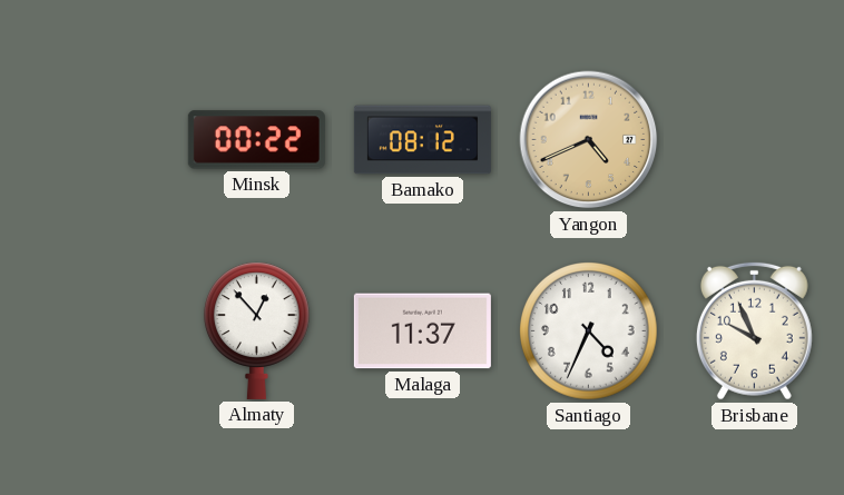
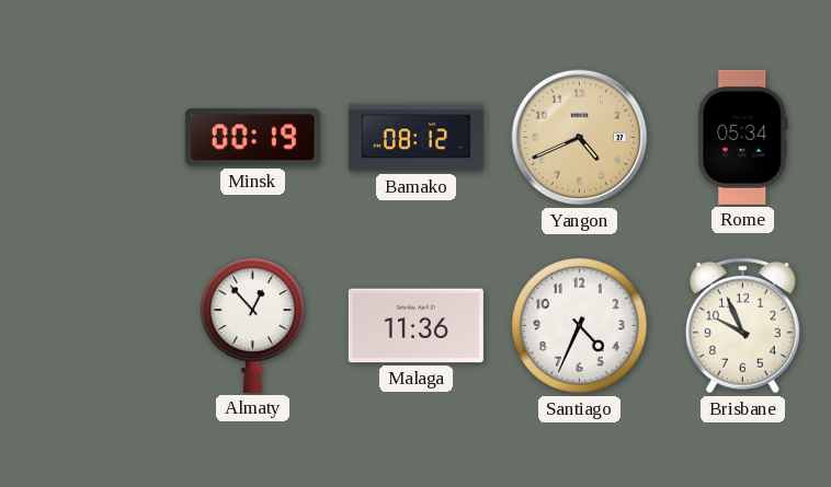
Minsk: 00:22 -> 00:19
Rome: none -> 05:34
Malaga: 11:37 -> 11:36
